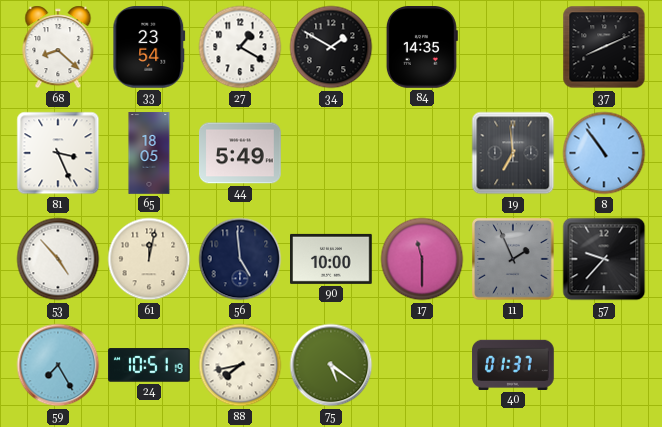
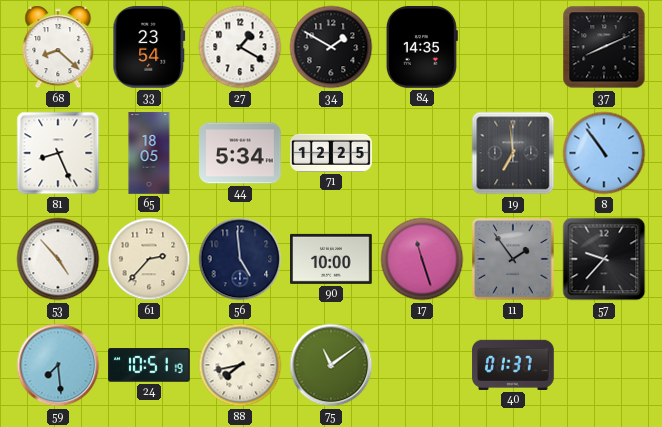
81: 3:26 -> 8:26
44: 5:49 -> 5:34
71: none -> 12:25
61: 12:02 -> 2:37
17: 11:30 -> 11:27
11: 1:56 -> 1:54
59: 7:25 -> 7:29
75: 5:21 -> 11:09
